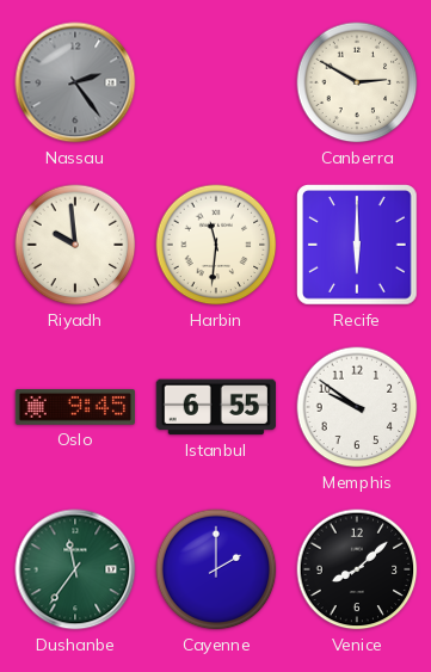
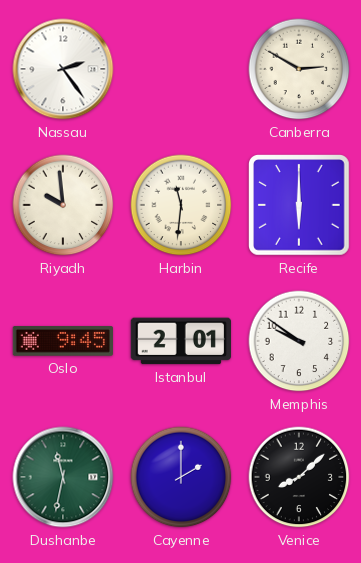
Nassau dial: grey -> white
Istanbul: 6:55 -> 2:01
Dushanbe: 11:36 -> 11:32
